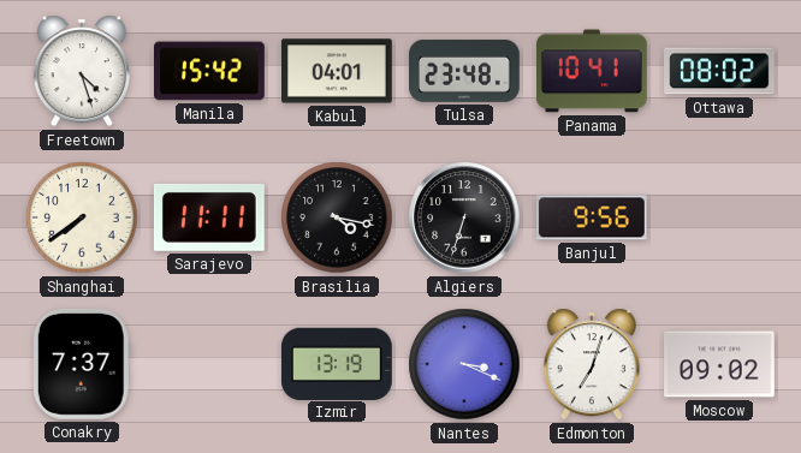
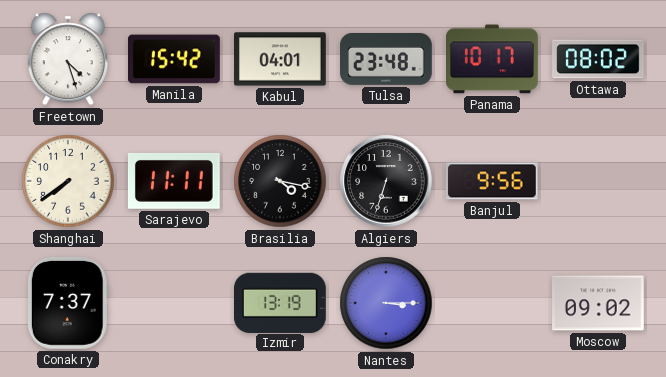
Panama: 10:41 -> 10:17
Nantes: 3:19 -> 3:15
Edmonton: 7:03 -> none
